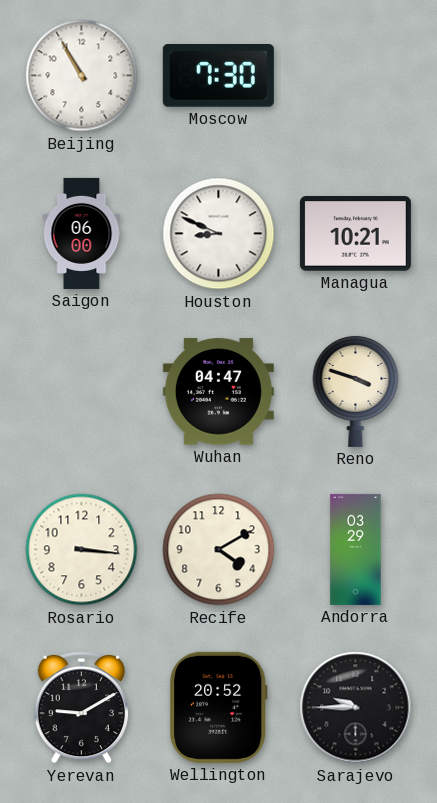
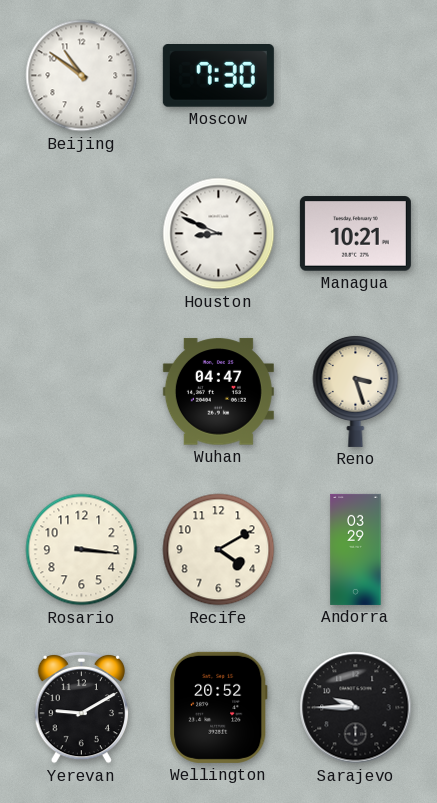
Beijing: 10:55 -> 10:51
Saigon: 06:00 -> none
Reno: 3:48 -> 3:27
